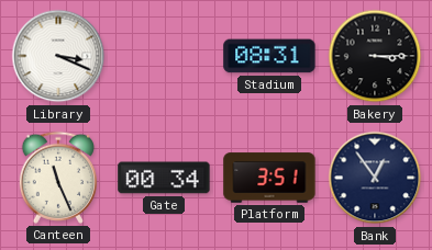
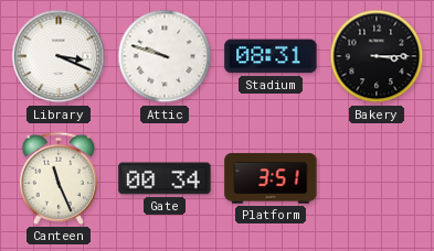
Attic: none -> 9:48
Bank: 12:54 -> none
